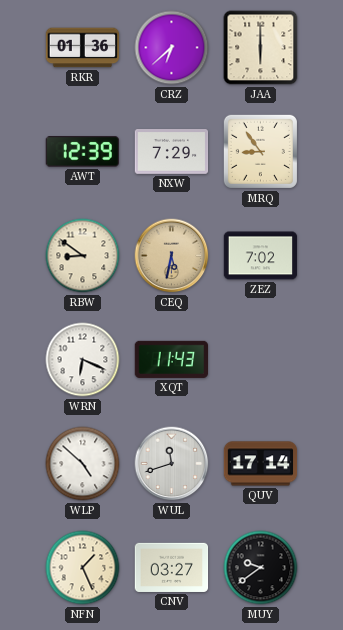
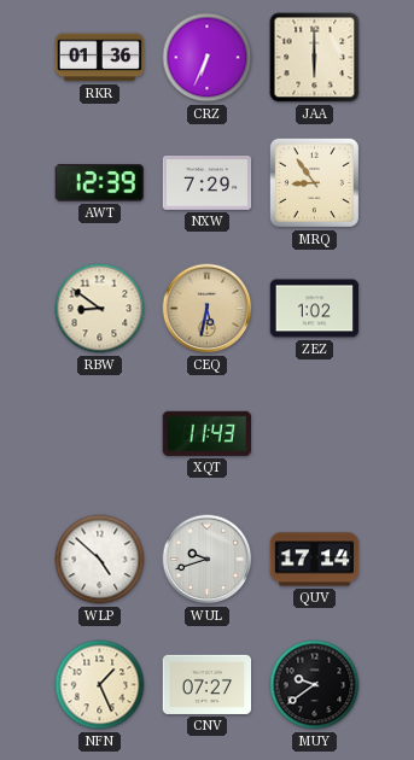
CRZ: 6:38 -> 6:34
ZEZ: 7:02 -> 1:02
WRN: 6:19 -> none
WUL: 11:42 -> 9:42
CNV: 03:27 -> 07:27
